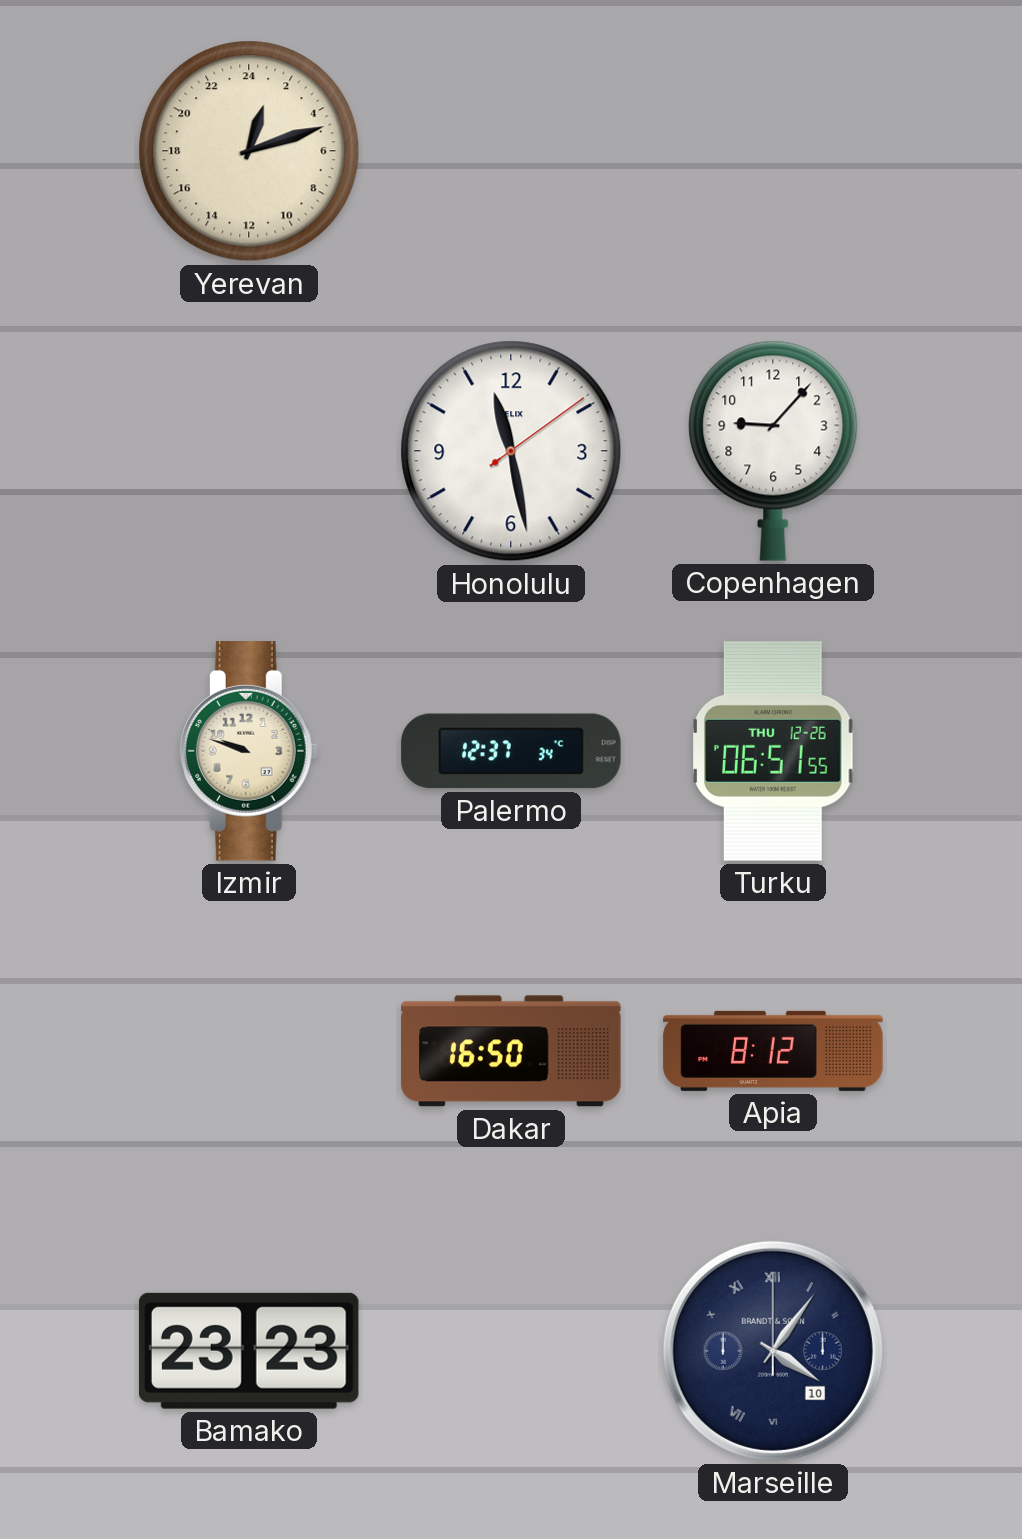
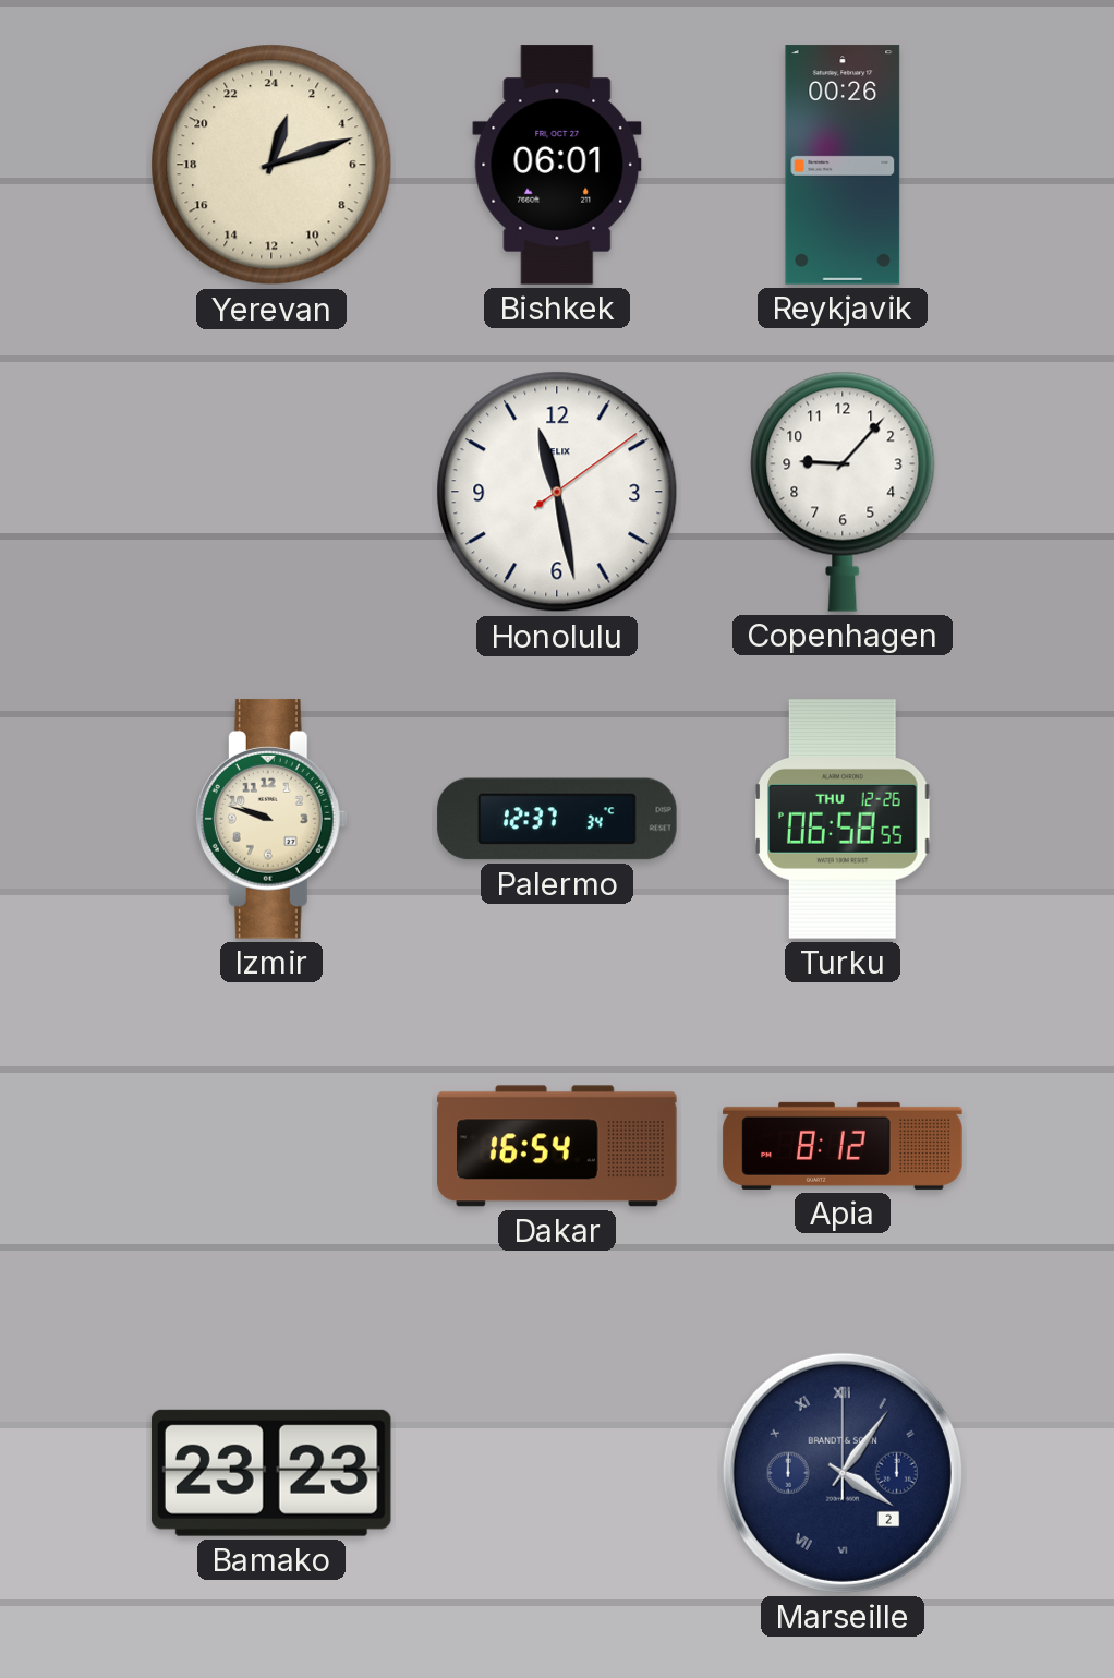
Bishkek: none -> 06:01
Reykjavik: none -> 00:26
Turku: 06:51 -> 06:58
Dakar: 16:50 -> 16:54
Marseille date: 10 -> 2
